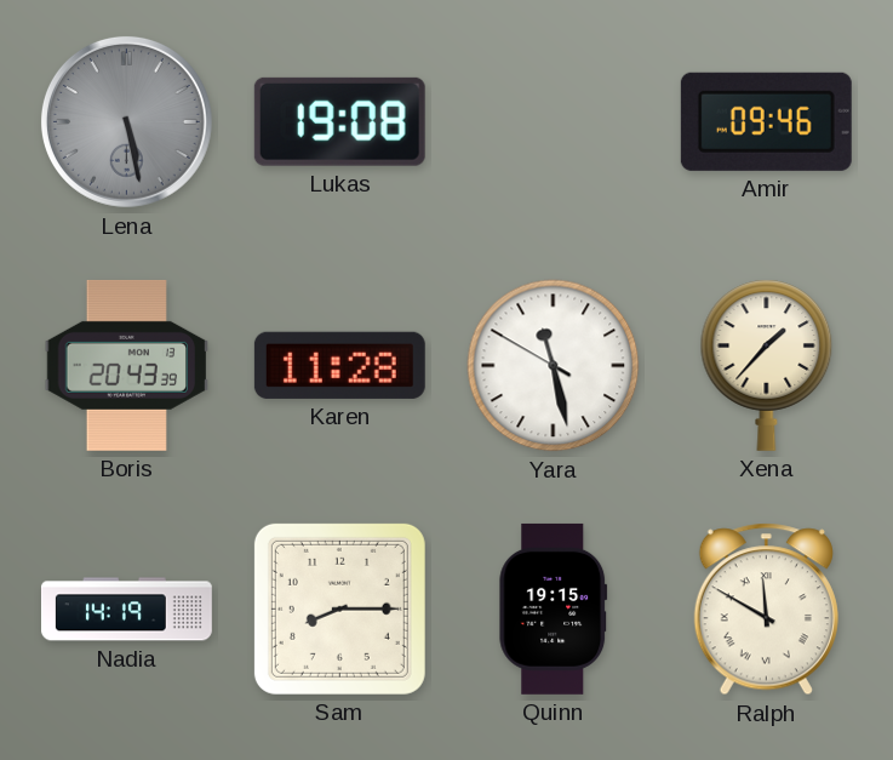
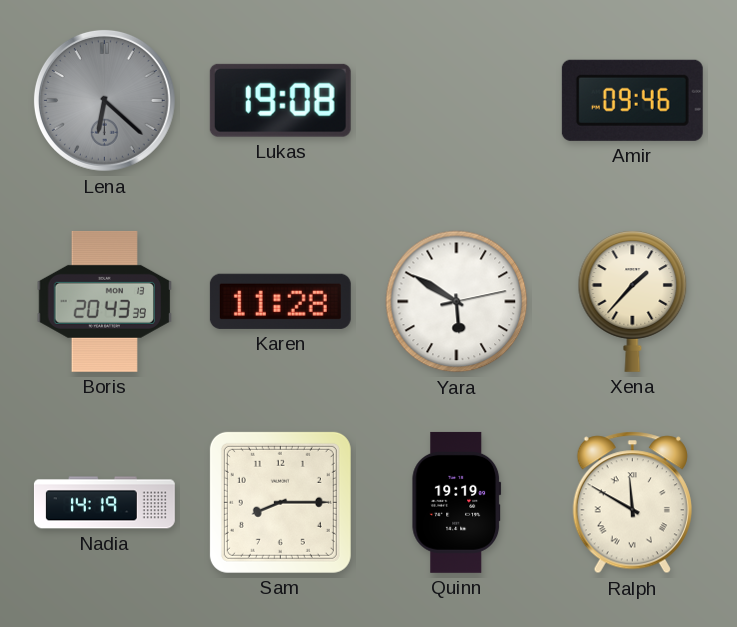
Lena: 5:28 -> 6:22
Yara: 11:27 -> 5:50
Quinn: 19:15 -> 19:19
